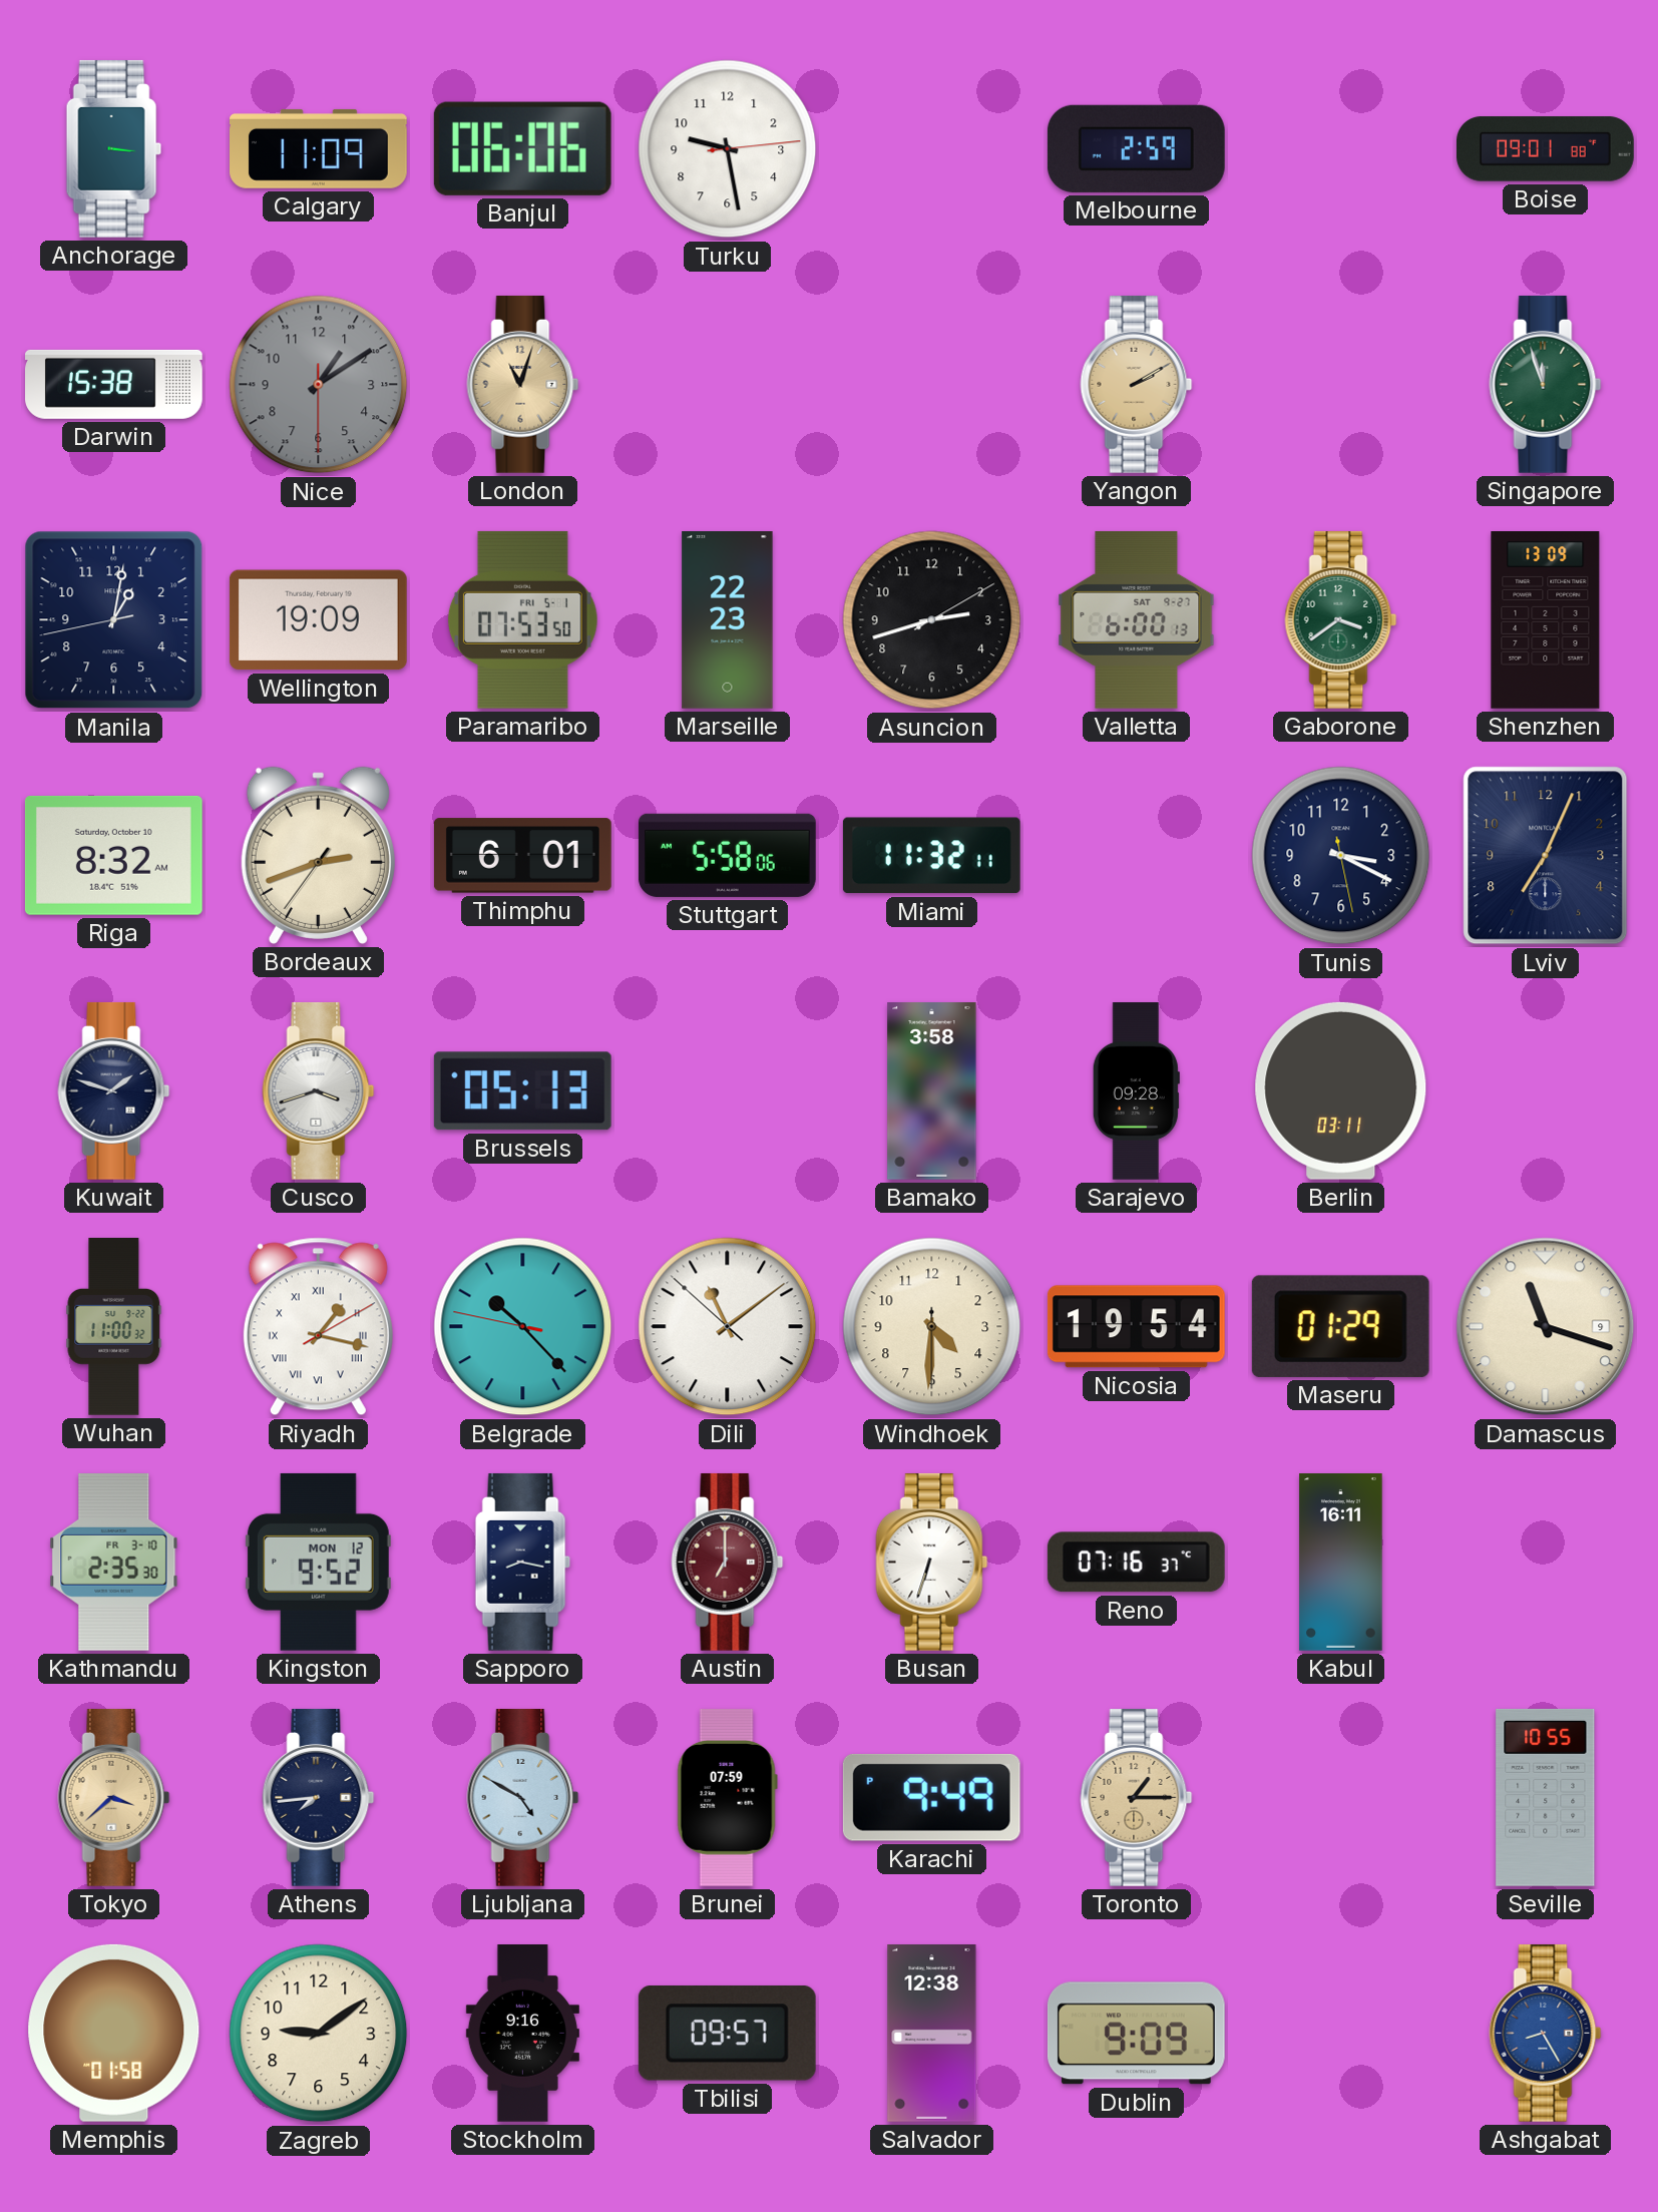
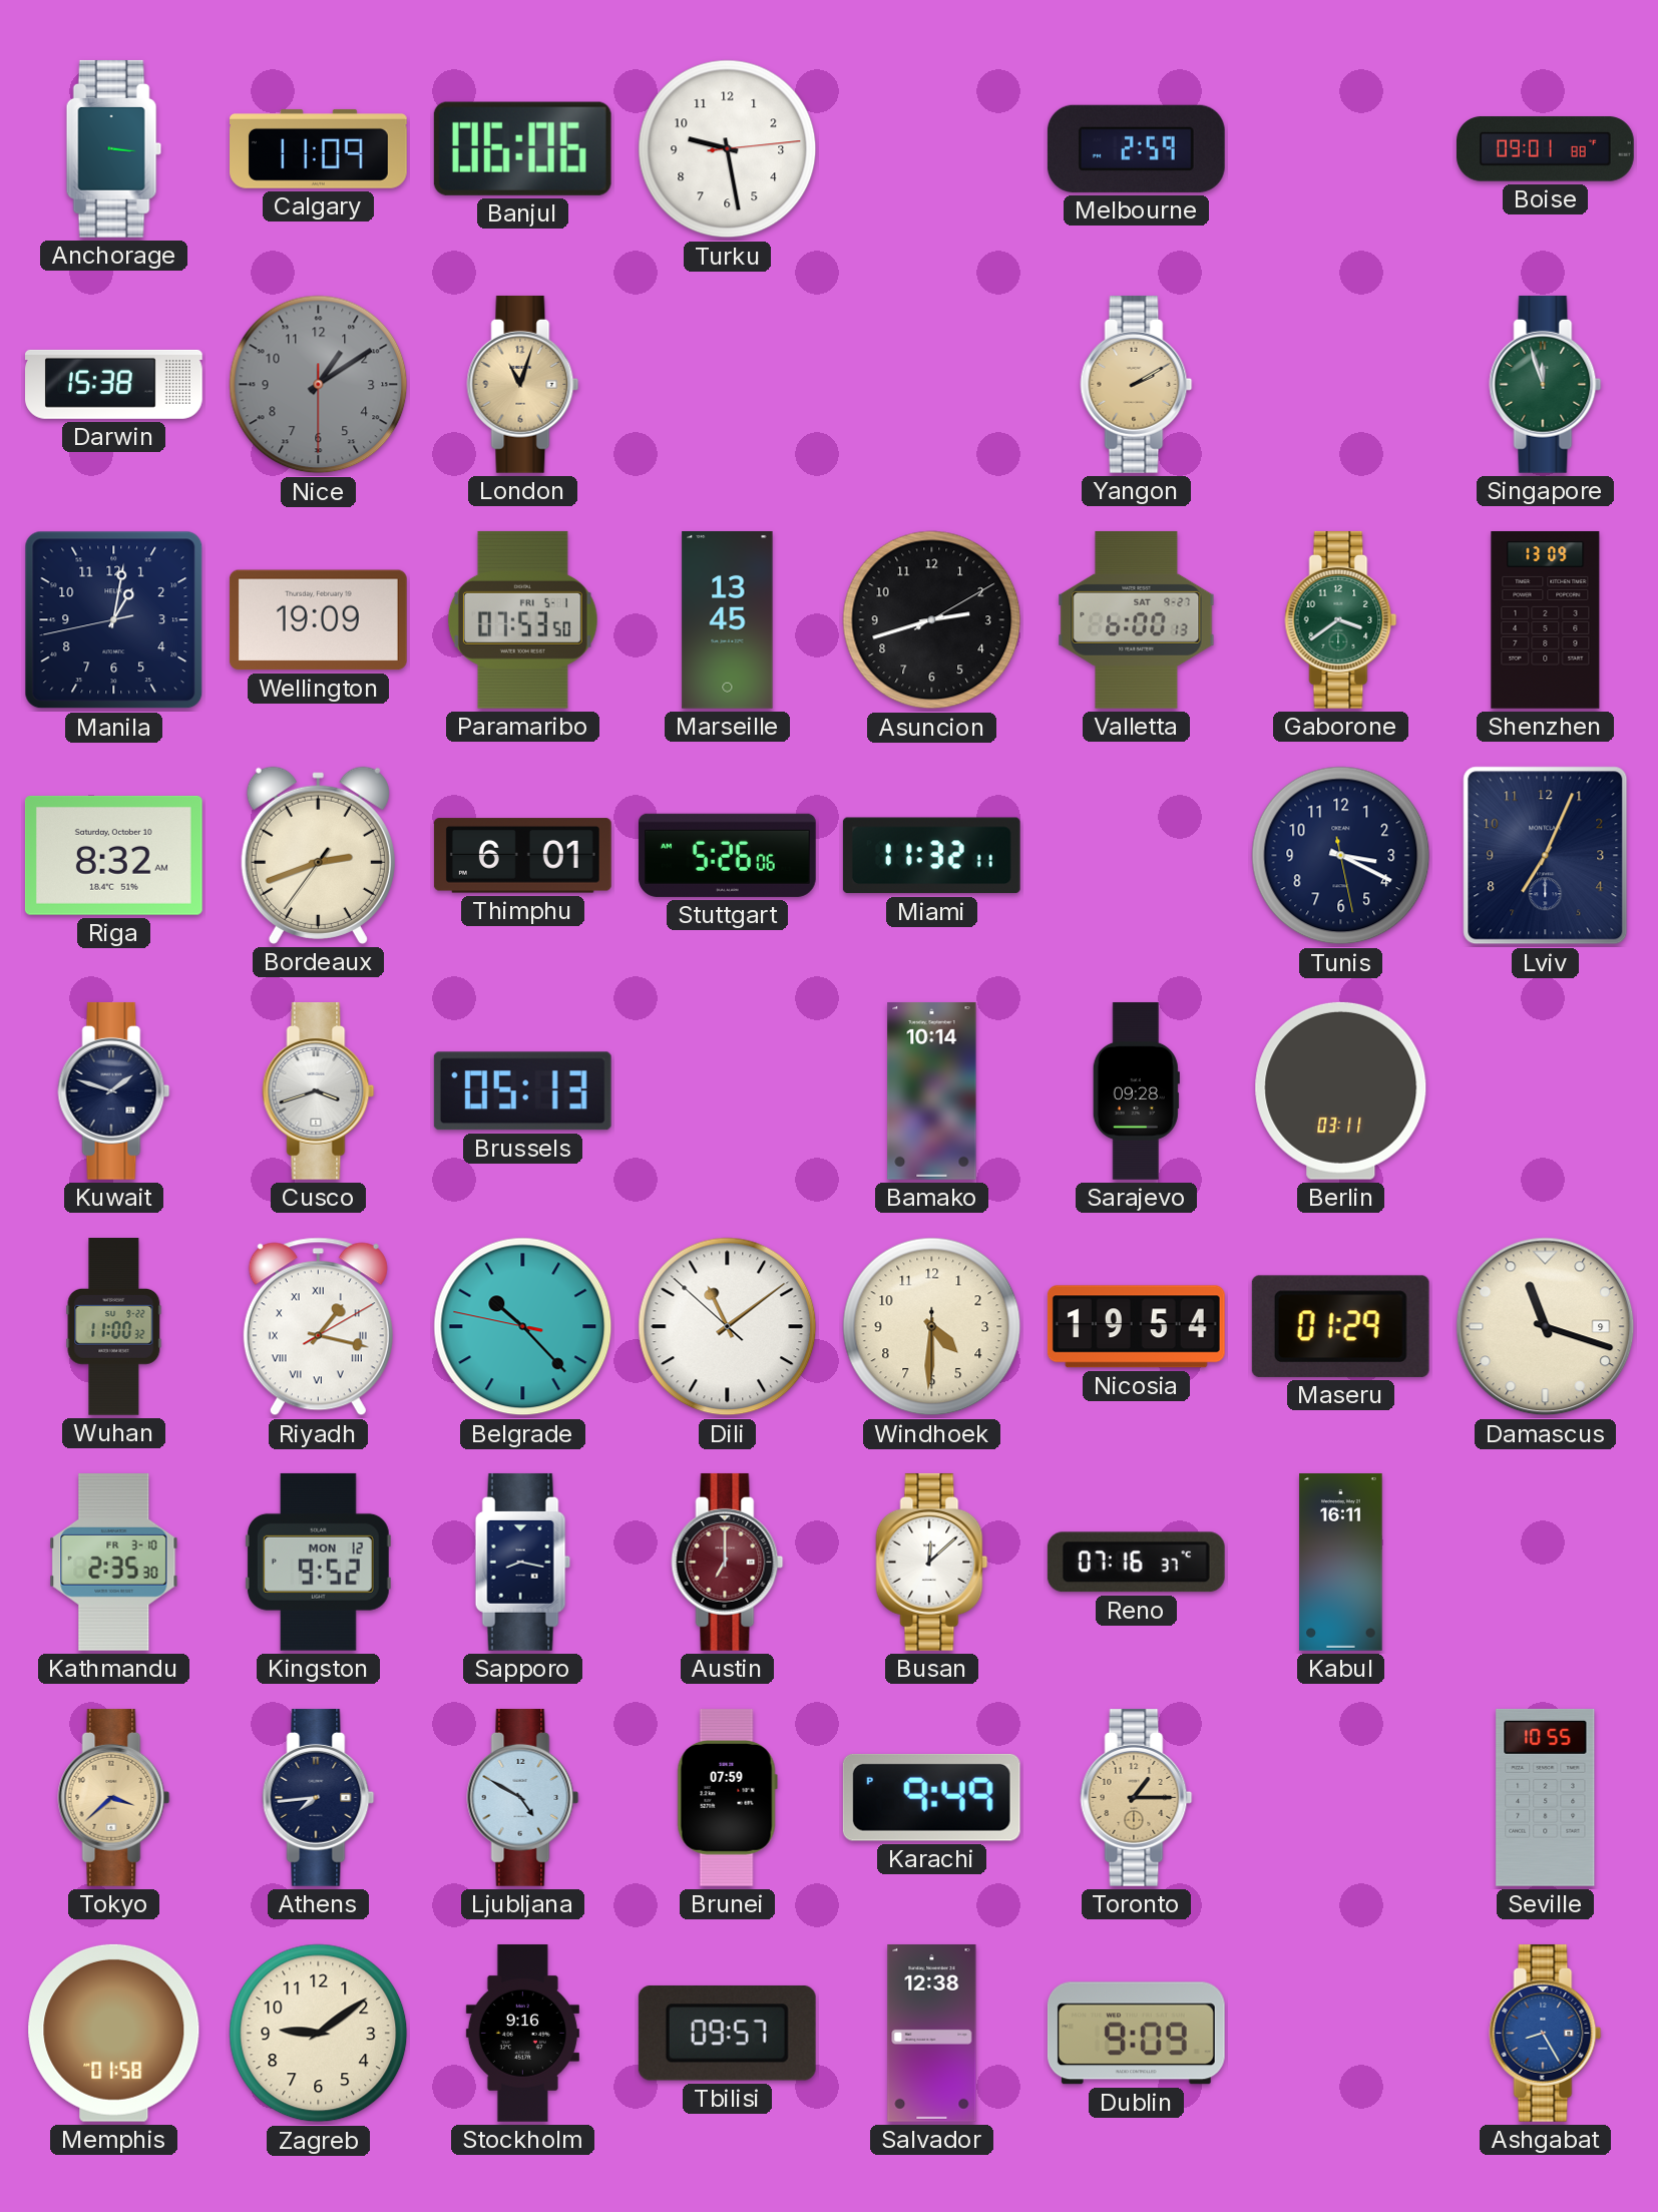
Marseille: 22:23 -> 13:45
Stuttgart: 5:58 -> 5:26
Bamako: 3:58 -> 10:14
Busan: 6:33 -> 12:08
